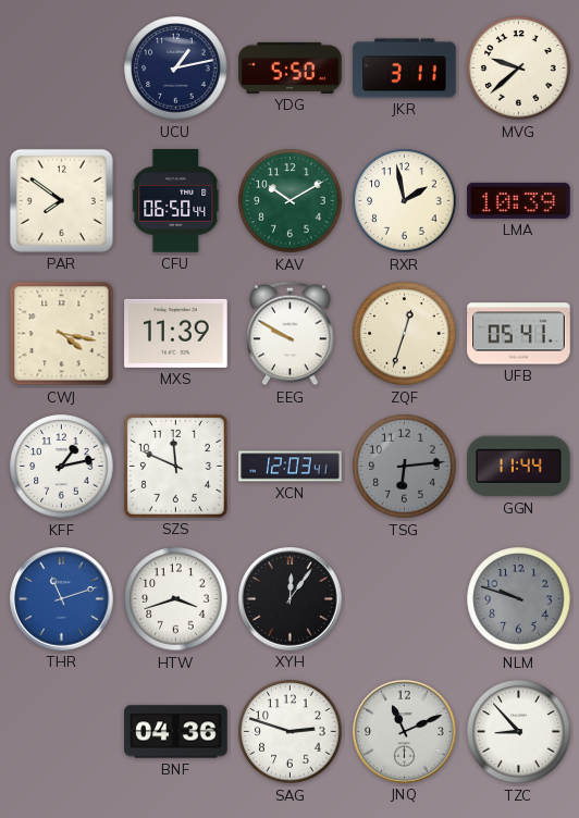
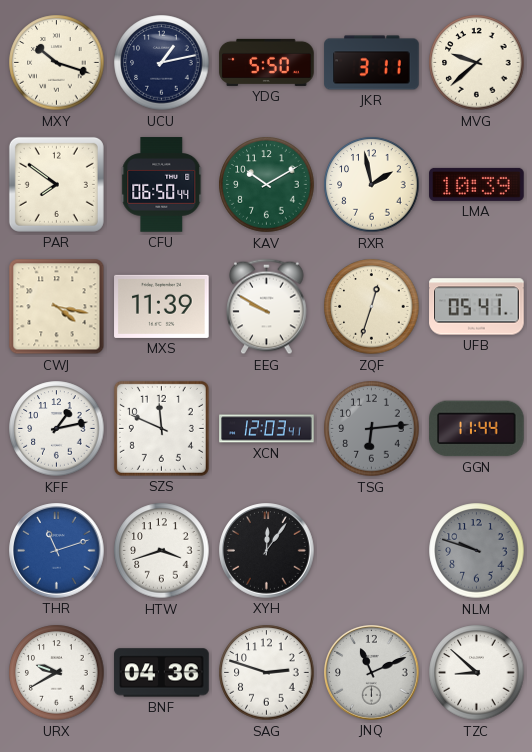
MXY: none -> 10:18
URX: none -> 9:40
TZC: 8:53 -> 8:52
